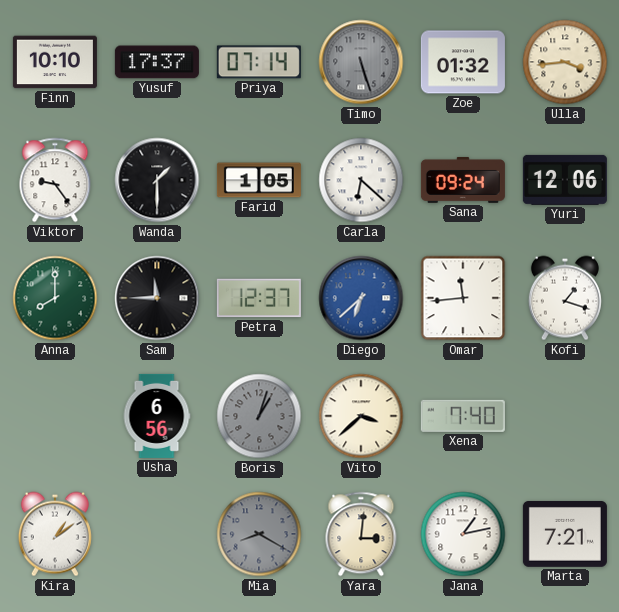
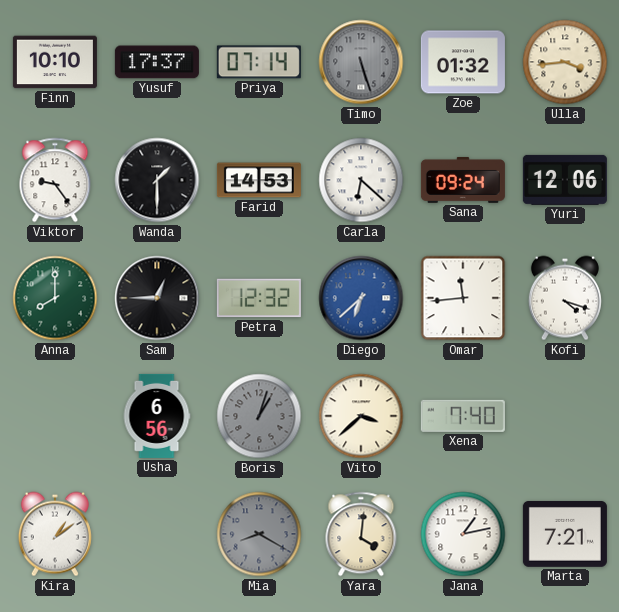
Farid: 1:05 -> 14:53
Sam: 11:45 -> 12:45
Petra: 12:37 -> 12:32
Kofi: 1:18 -> 4:18
Yara: 3:01 -> 4:01
